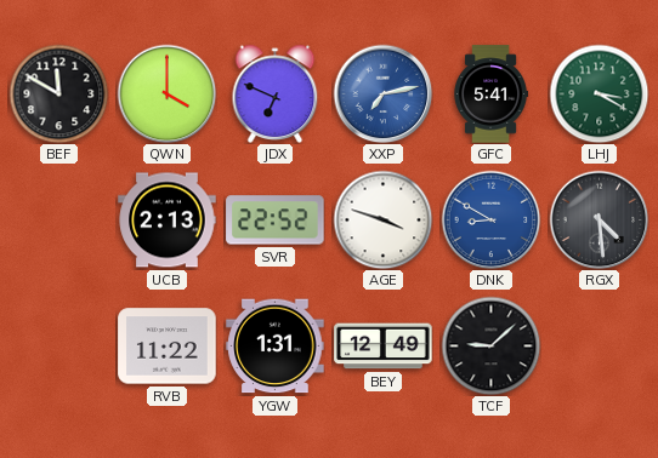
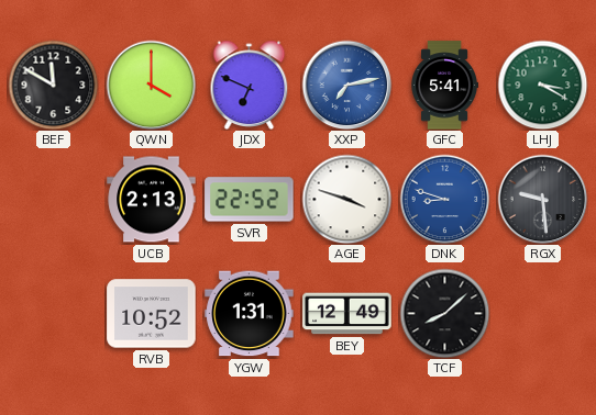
DNK: 8:50 -> 8:48
RGX: 4:29 -> 9:29
RVB: 11:22 -> 10:52
TCF: 9:08 -> 8:08
